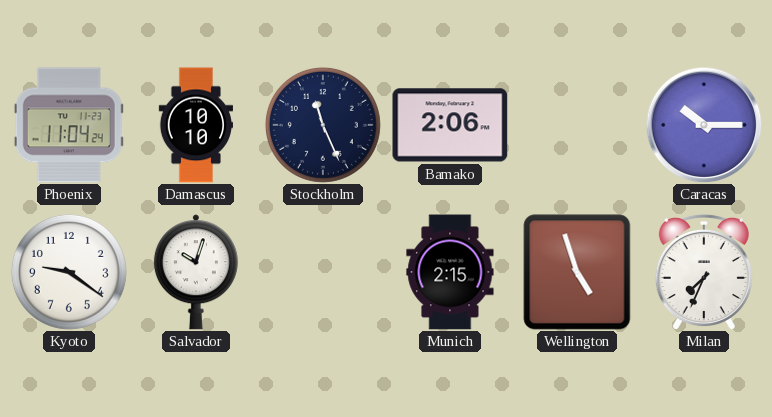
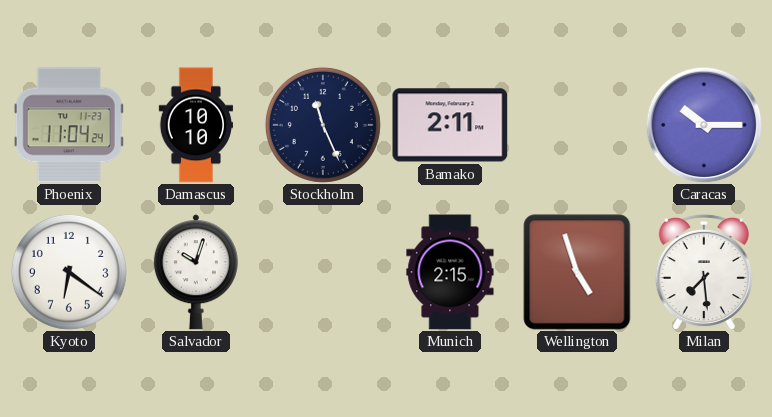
Bamako: 2:06 -> 2:11
Kyoto: 9:21 -> 6:21
Milan: 7:34 -> 7:29
